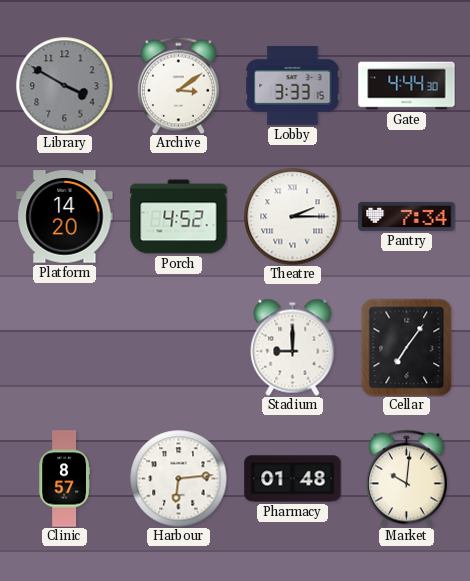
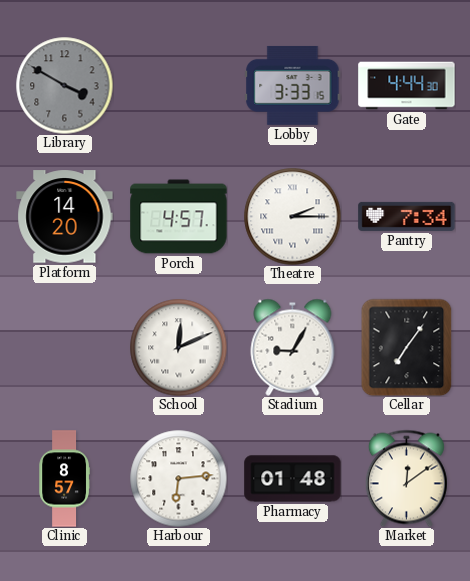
Archive: 3:09 -> none
Porch: 4:52 -> 4:57
School: none -> 12:11
Stadium: 9:00 -> 9:05
Market: 10:01 -> 12:09
